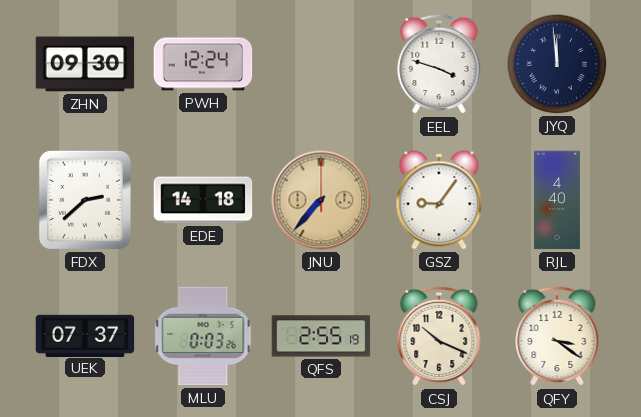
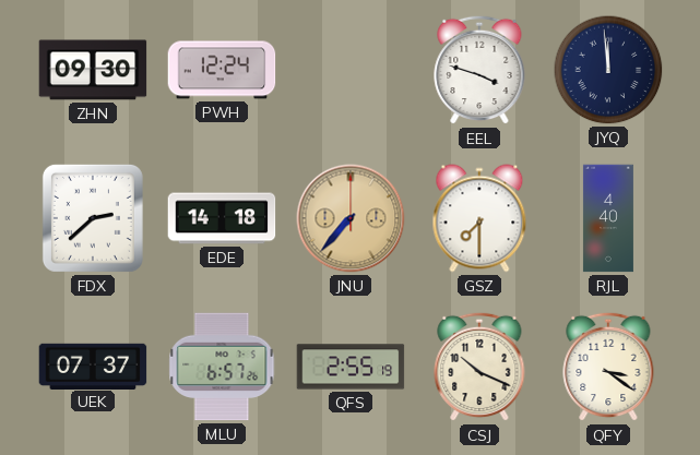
GSZ: 9:06 -> 7:30
MLU: 0:03 -> 6:57
